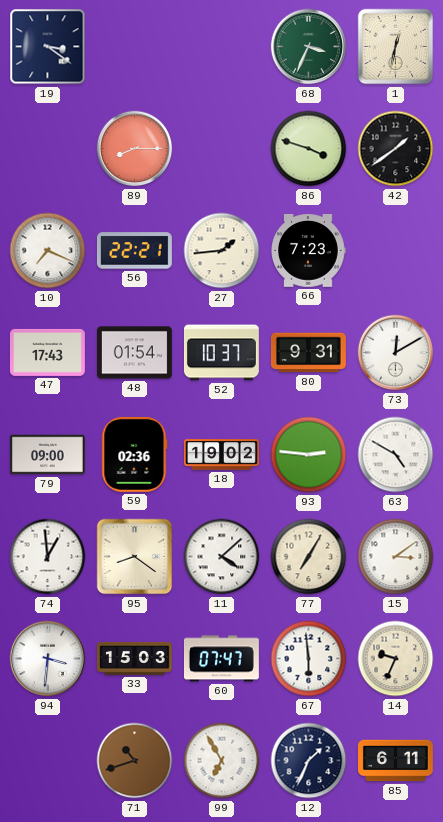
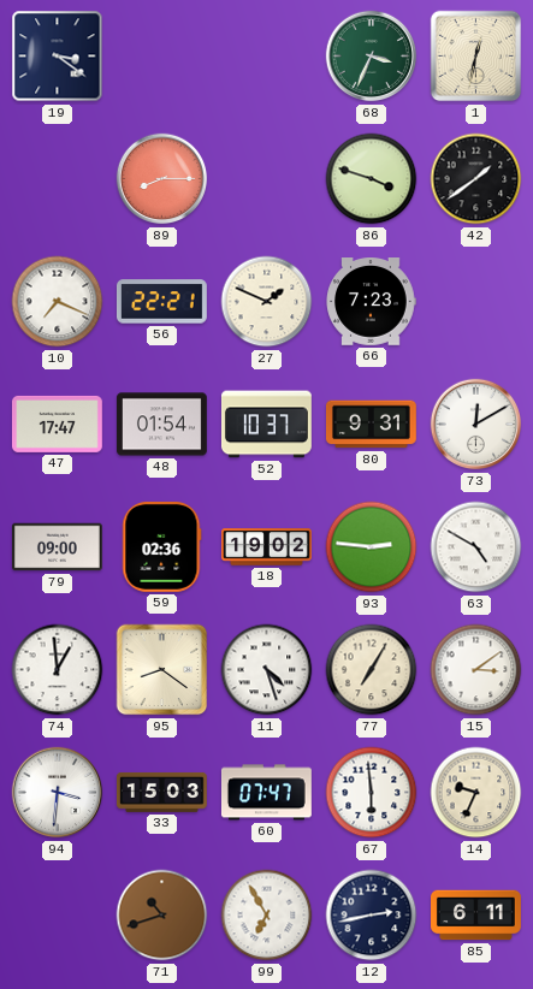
27: 1:44 -> 1:49
47: 17:43 -> 17:47
11: 4:08 -> 4:27
12: 1:34 -> 2:43
